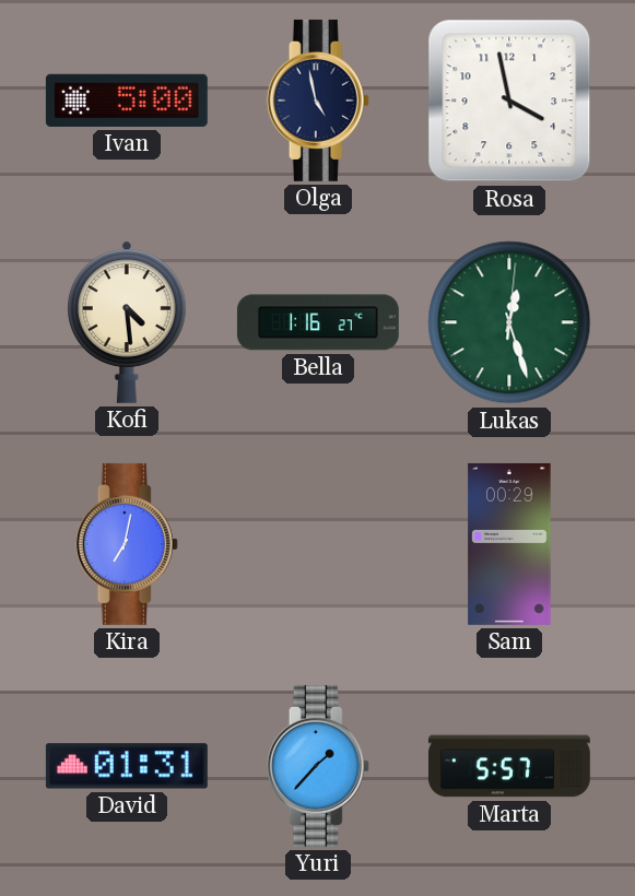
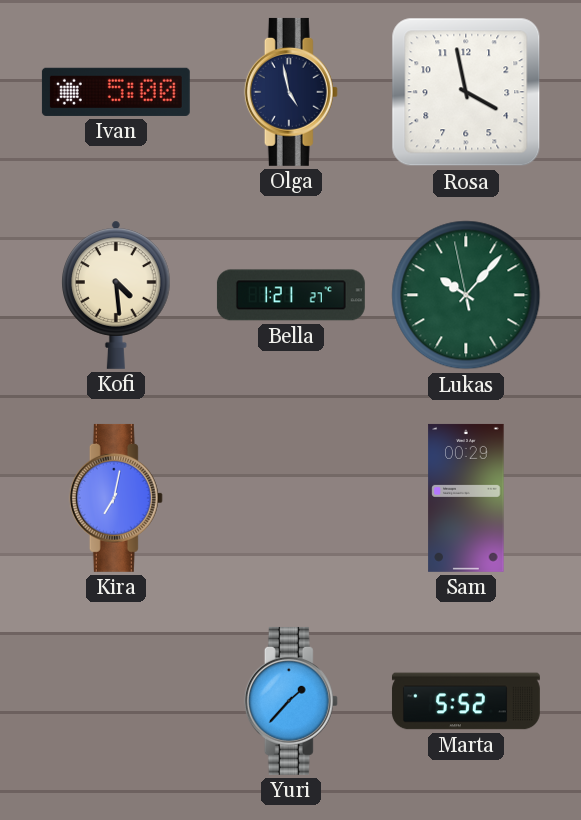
Bella: 1:16 -> 1:21
Lukas: 12:27 -> 10:06
David: 01:31 -> none
Marta: 5:57 -> 5:52
